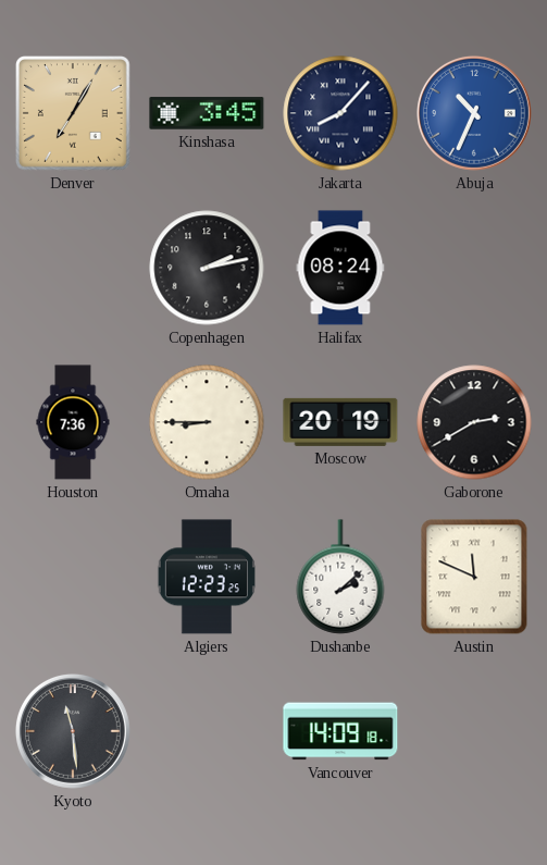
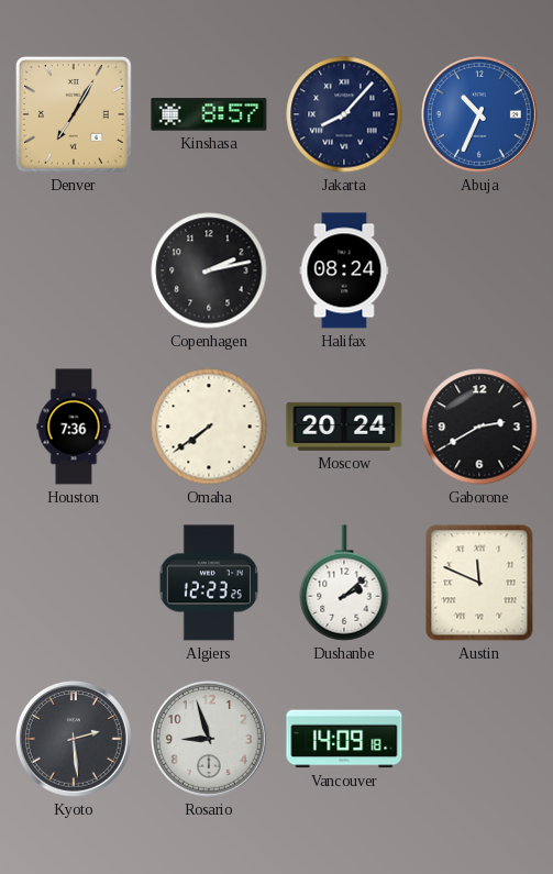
Kinshasa: 3:45 -> 8:57
Omaha: 8:45 -> 7:39
Moscow: 20:19 -> 20:24
Kyoto: 11:29 -> 2:29
Rosario: none -> 8:57
